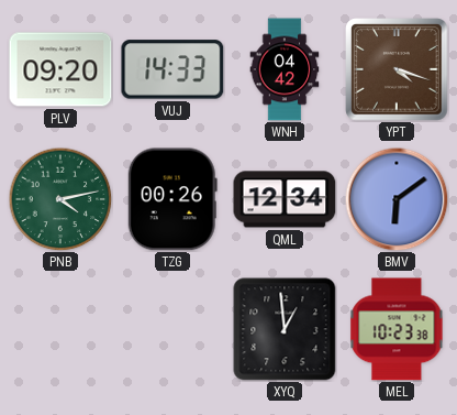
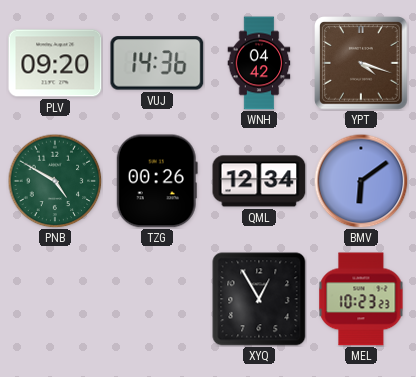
VUJ: 14:33 -> 14:36
PNB: 4:13 -> 4:50
XYQ: 12:59 -> 12:55
MEL: 10:23:38 -> 10:23:23
